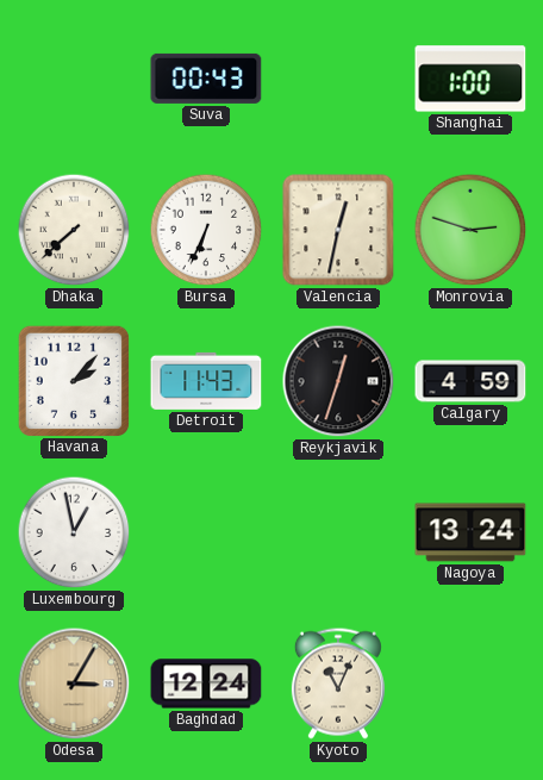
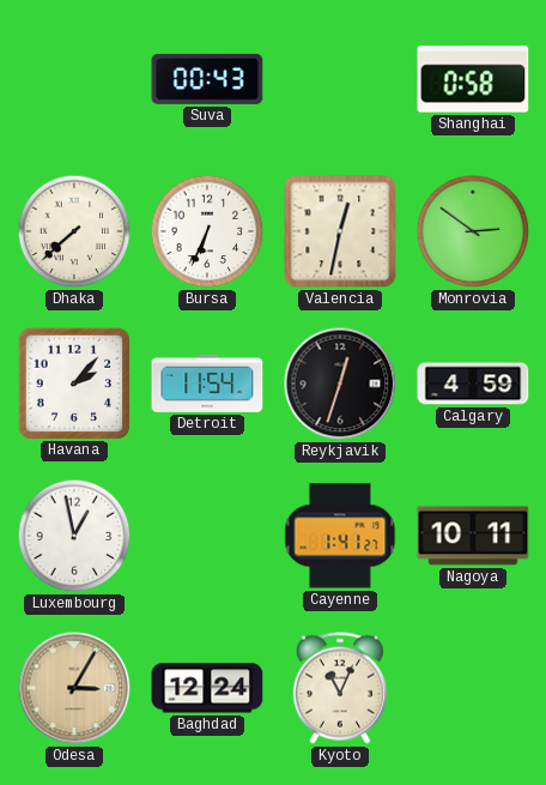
Shanghai: 1:00 -> 0:58
Monrovia: 2:48 -> 2:51
Detroit: 11:43 -> 11:54
Cayenne: none -> 1:41
Nagoya: 13:24 -> 10:11
